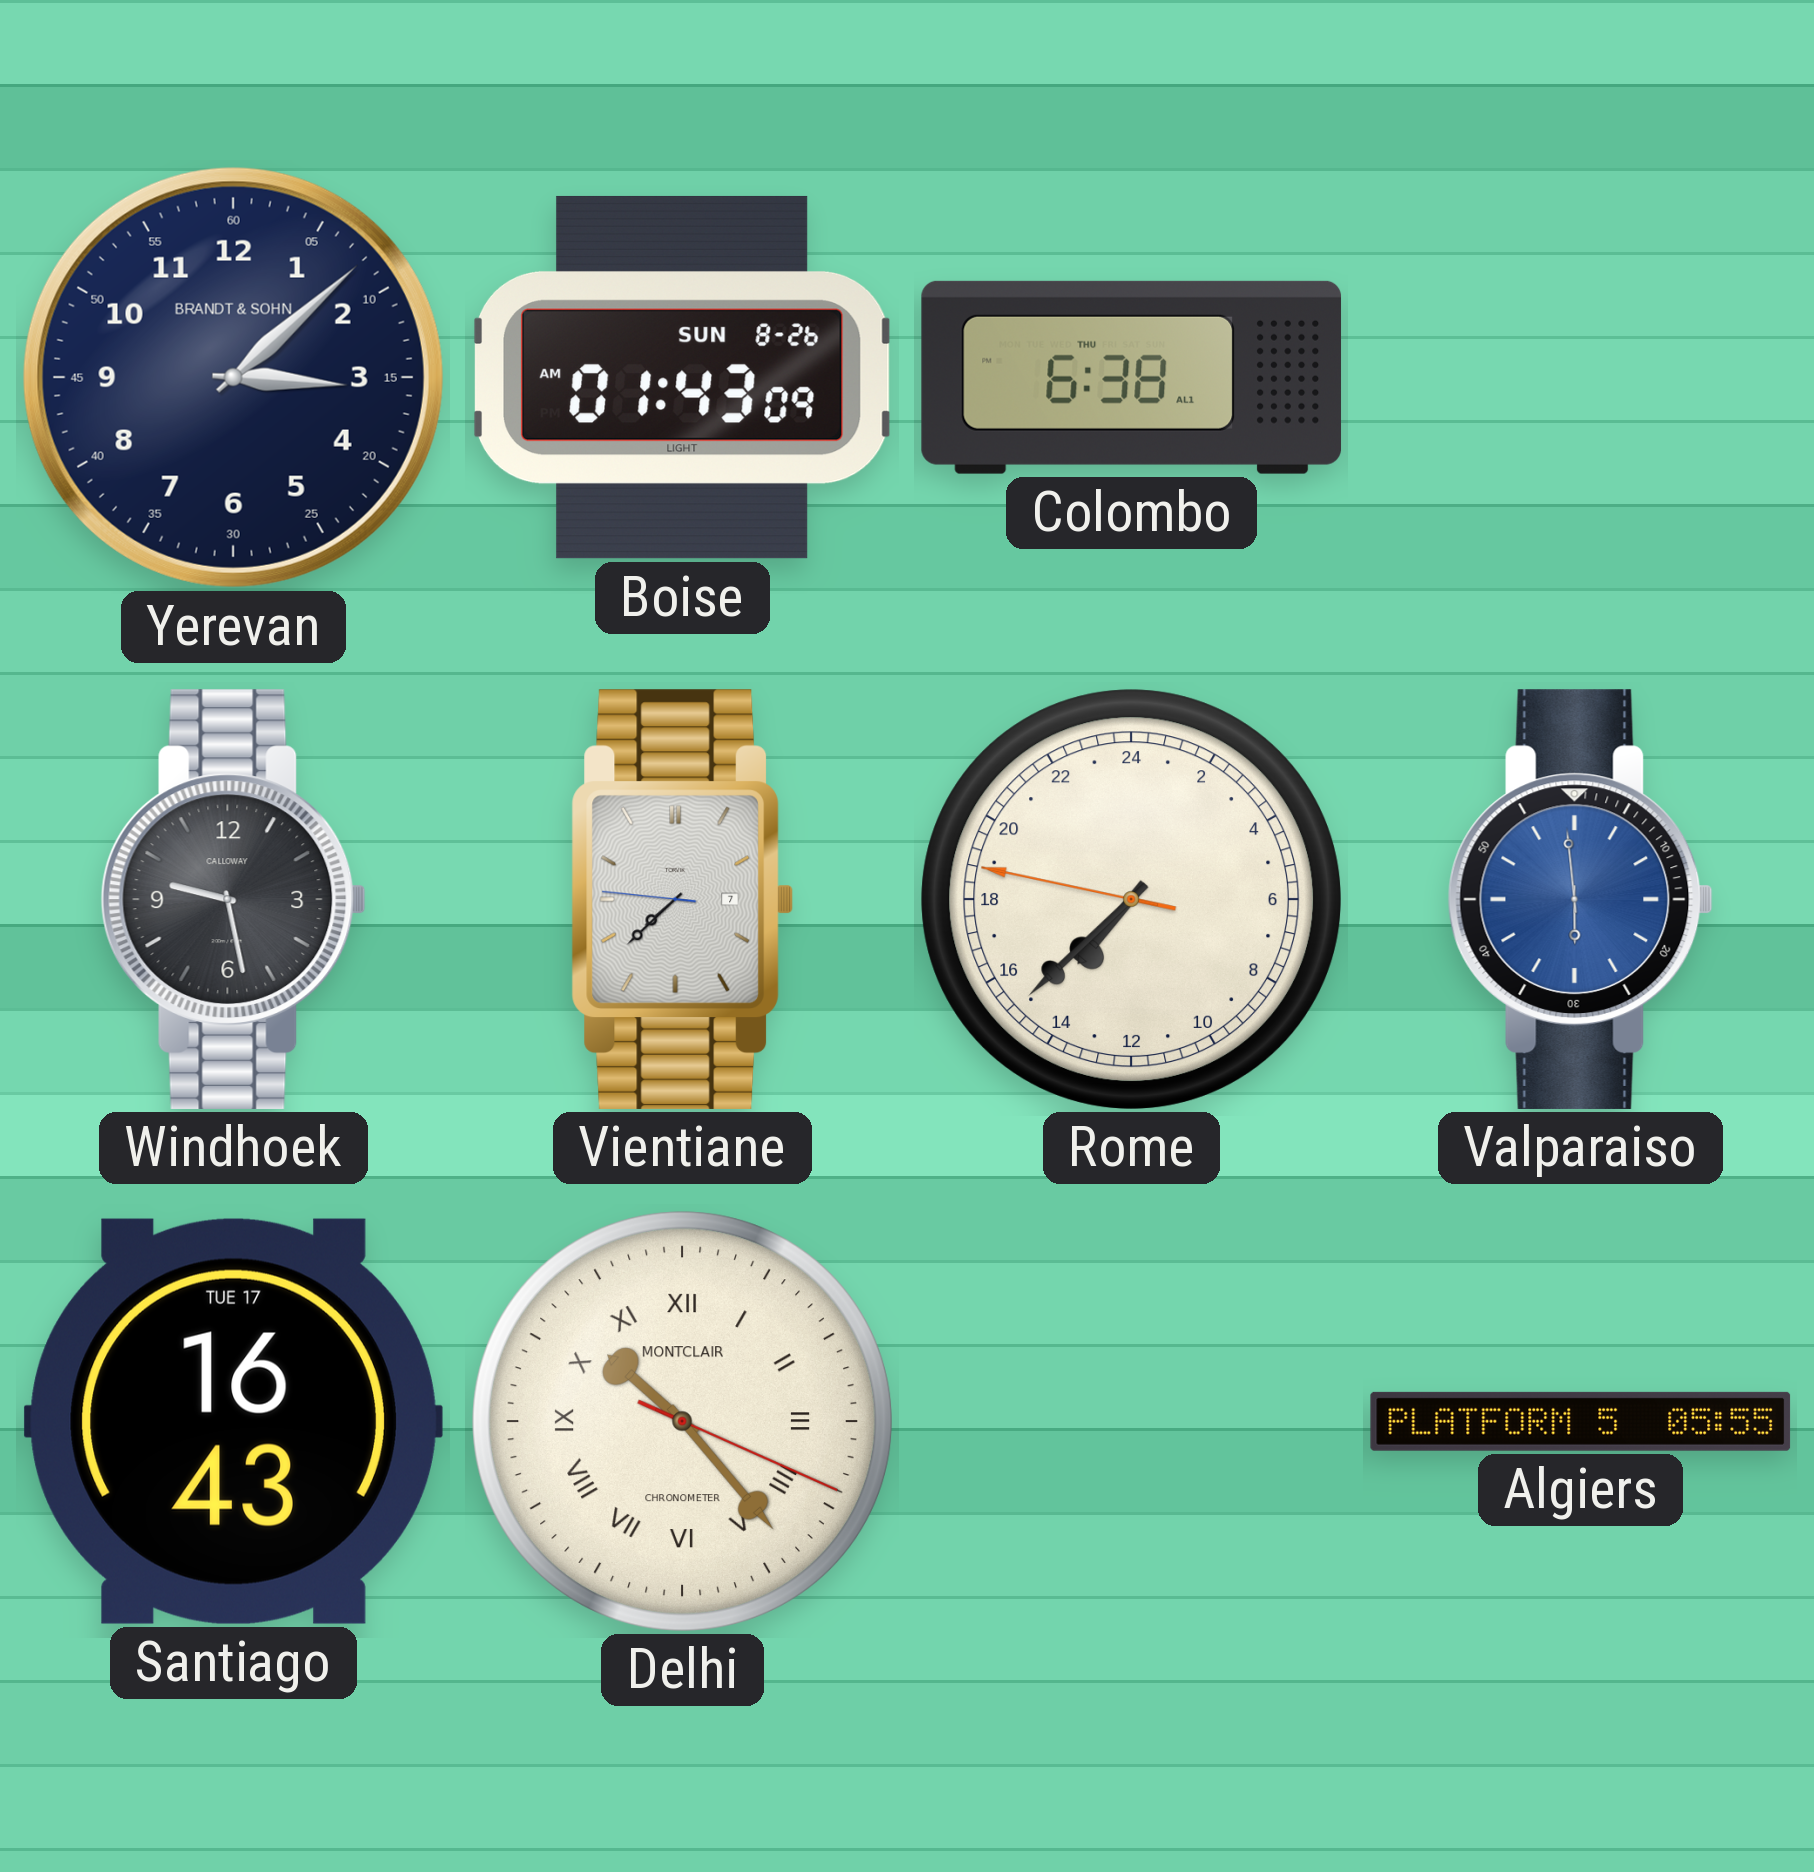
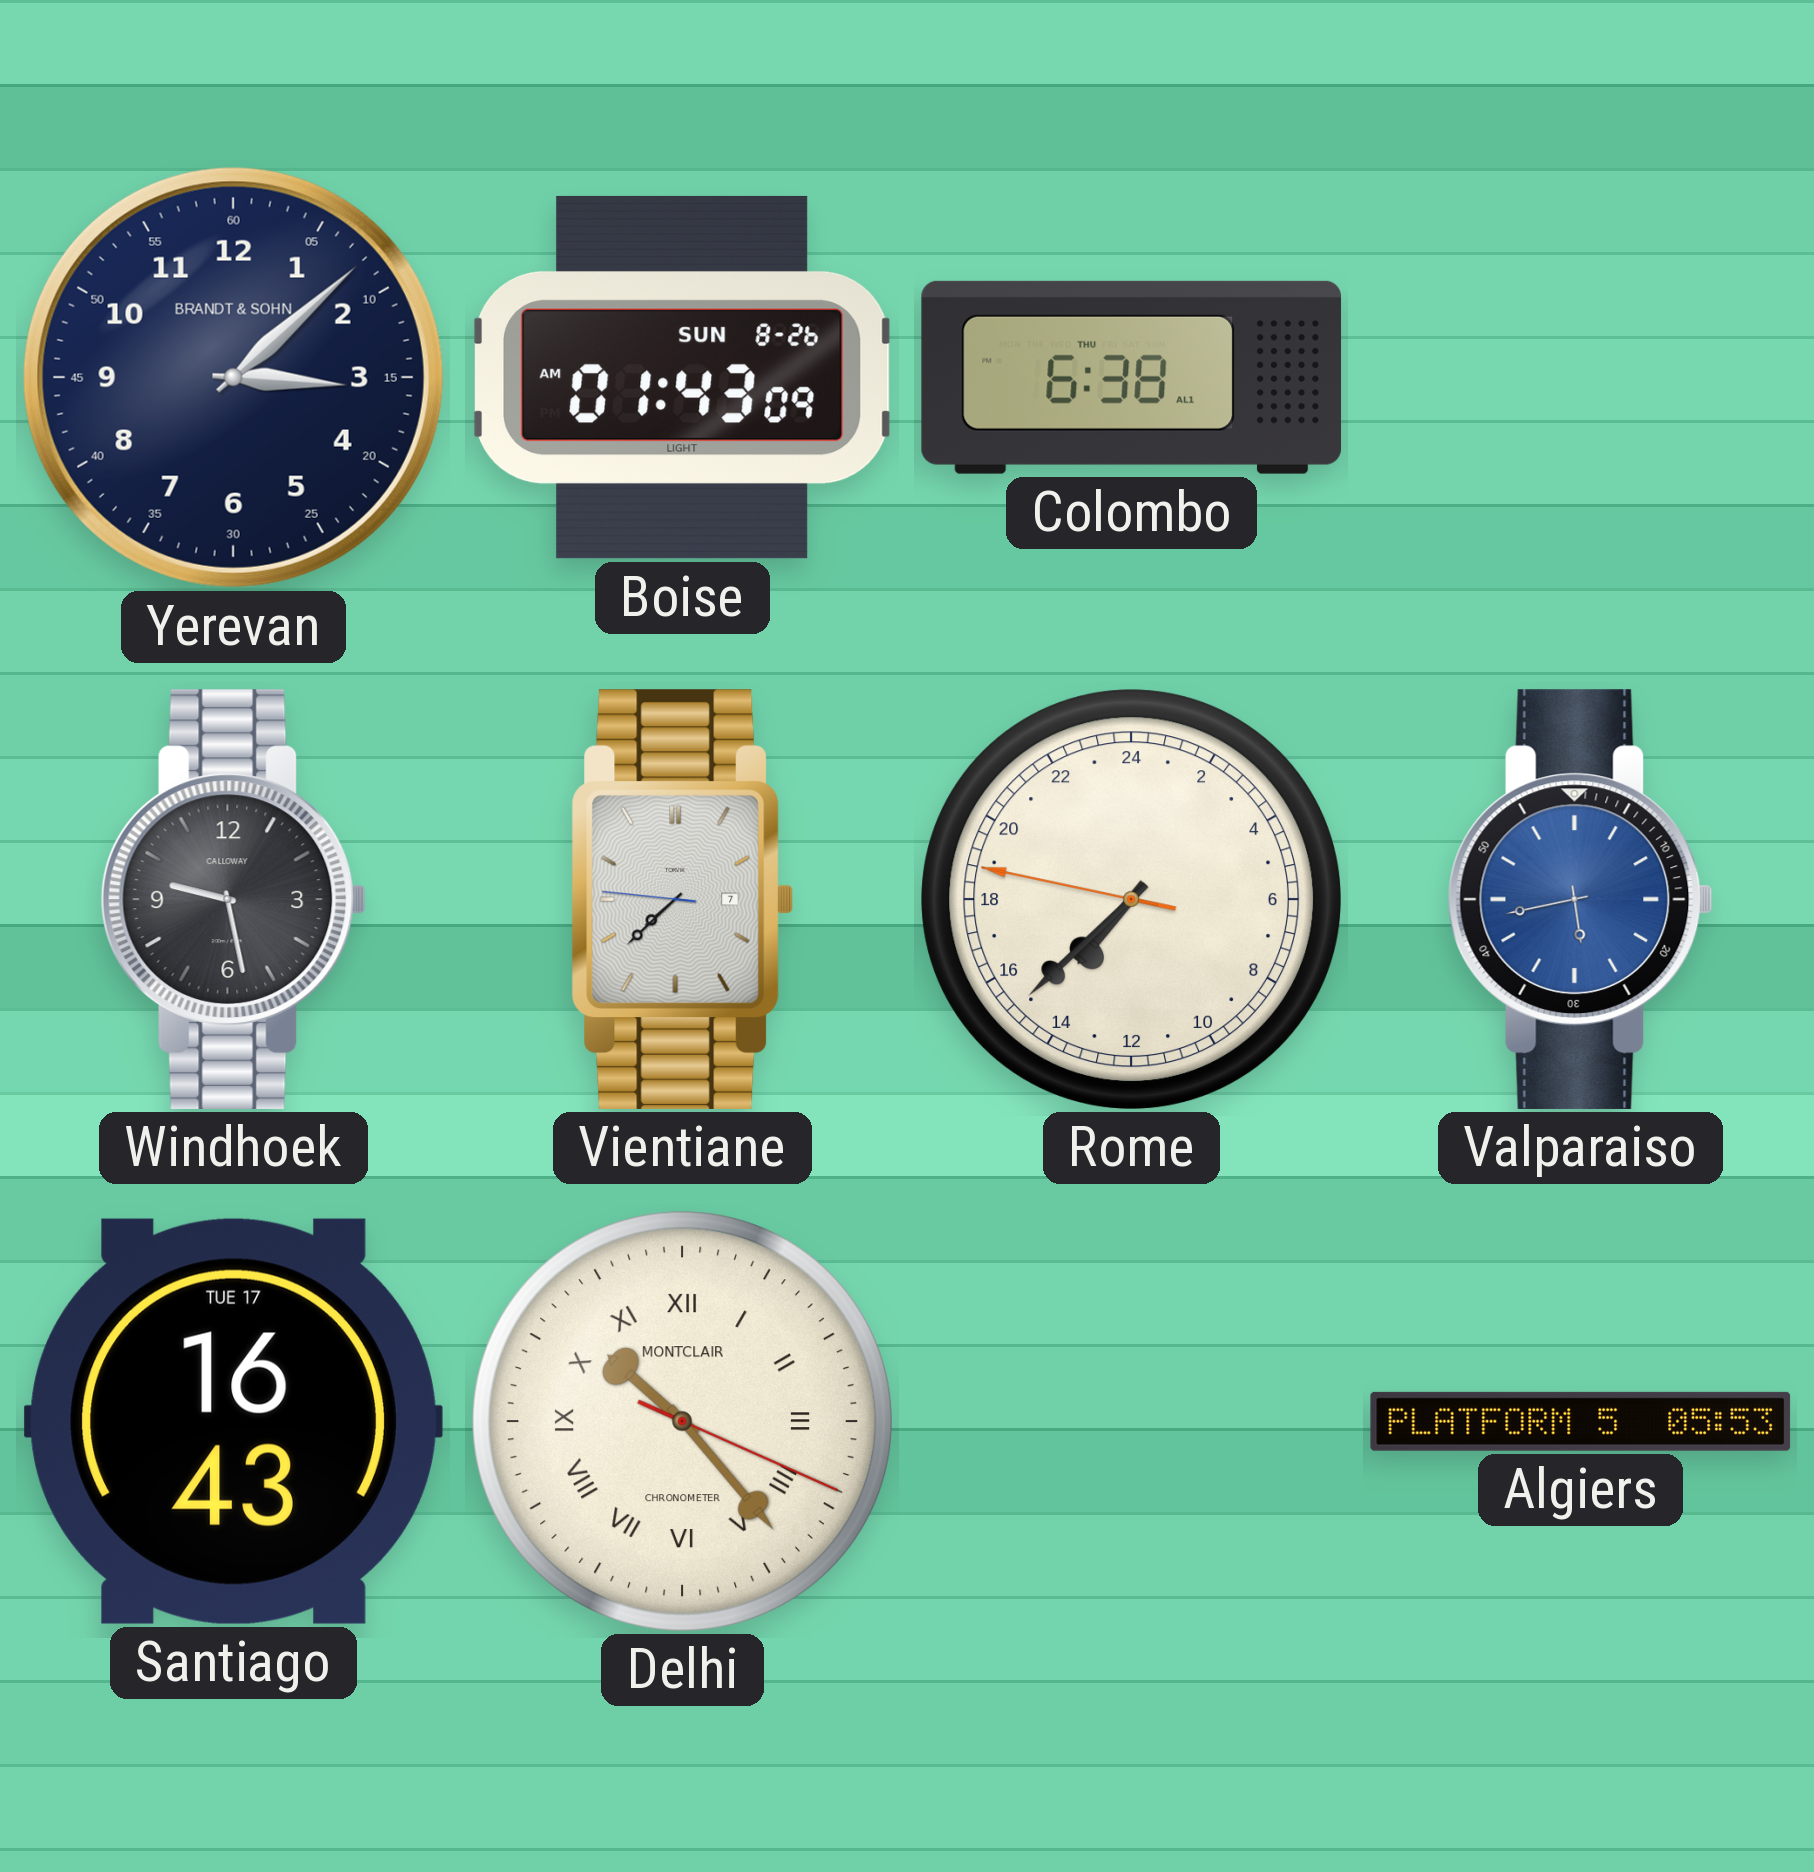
Valparaiso: 5:59 -> 5:43
Algiers: 05:55 -> 05:53
